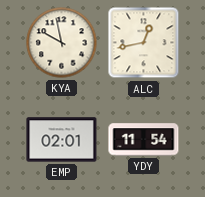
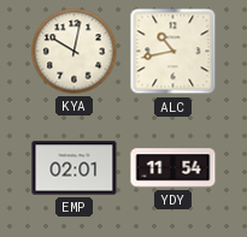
KYA: 9:58 -> 10:02
ALC: 12:43 -> 10:43
